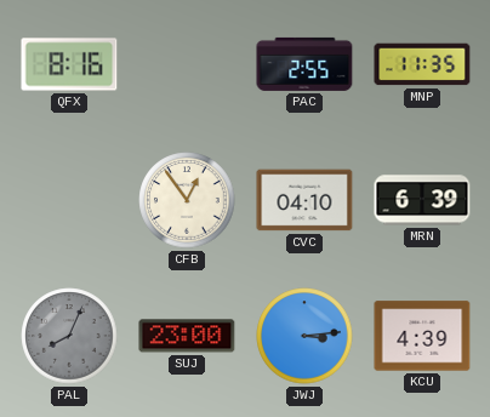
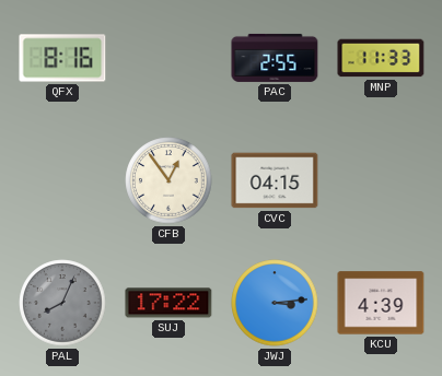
MNP: 11:35 -> 11:33
CVC: 04:10 -> 04:15
MRN: 6:39 -> none
SUJ: 23:00 -> 17:22
